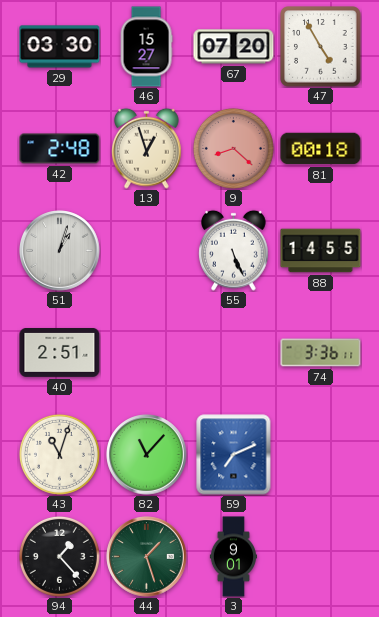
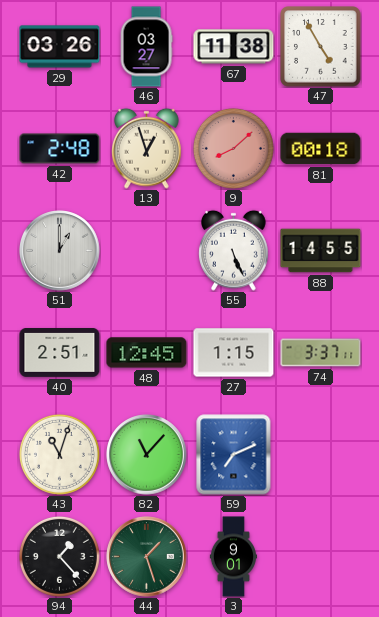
29: 03:30 -> 03:26
46: 15:27 -> 03:27
67: 07:20 -> 11:38
9: 8:22 -> 8:08
51: 1:03 -> 1:00
48: none -> 12:45
27: none -> 1:15
74: 3:36 -> 3:37
